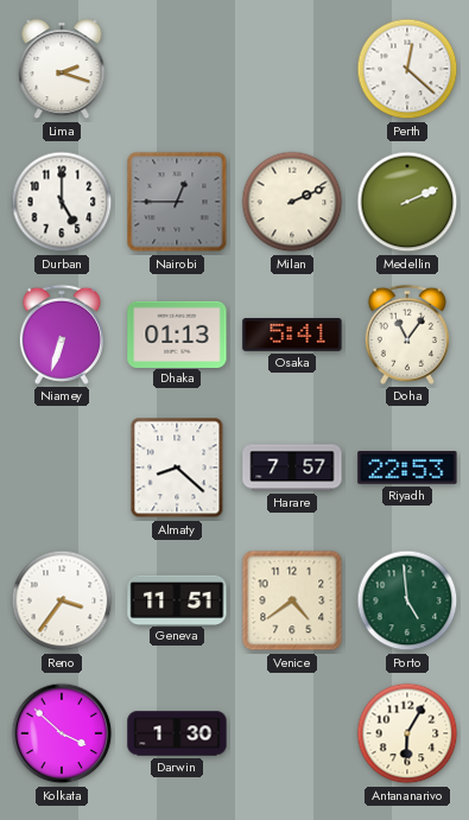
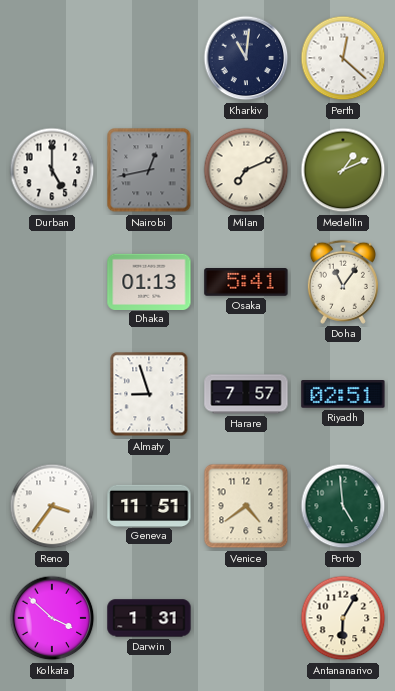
Lima: 2:18 -> none
Kharkiv: none -> 11:01
Nairobi: 12:45 -> 12:43
Milan: 2:11 -> 7:11
Medellin: 2:11 -> 1:11
Niamey: 6:33 -> none
Almaty: 8:22 -> 8:57
Riyadh: 22:53 -> 02:51
Darwin: 1:30 -> 1:31
